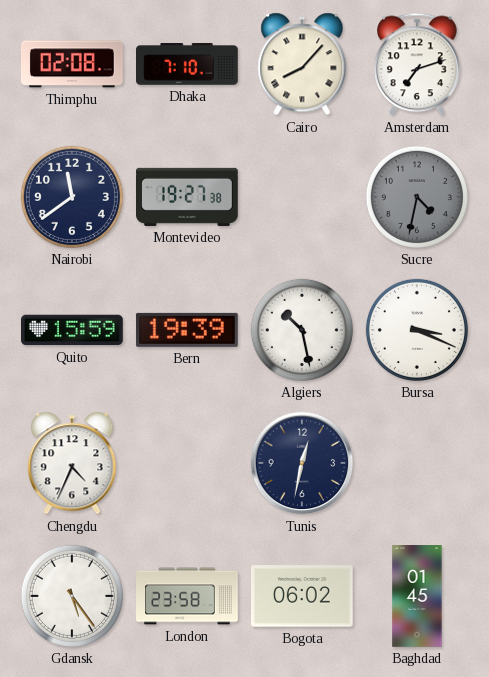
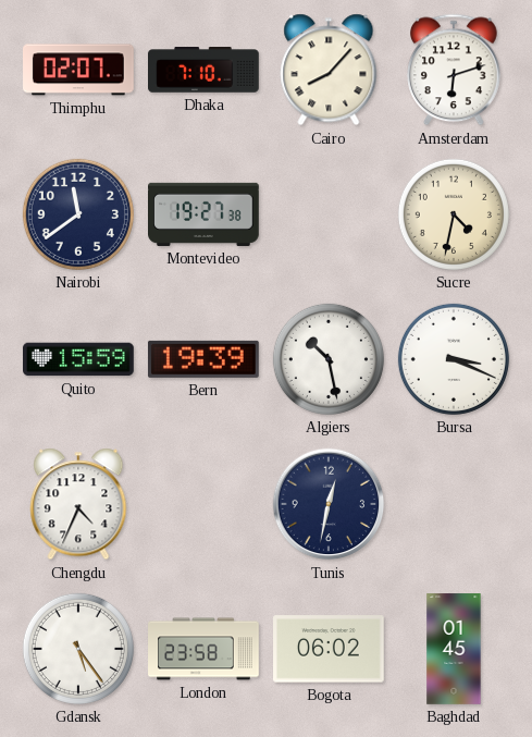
Thimphu: 02:08 -> 02:07
Amsterdam: 7:12 -> 6:12
Sucre dial: grey -> cream
